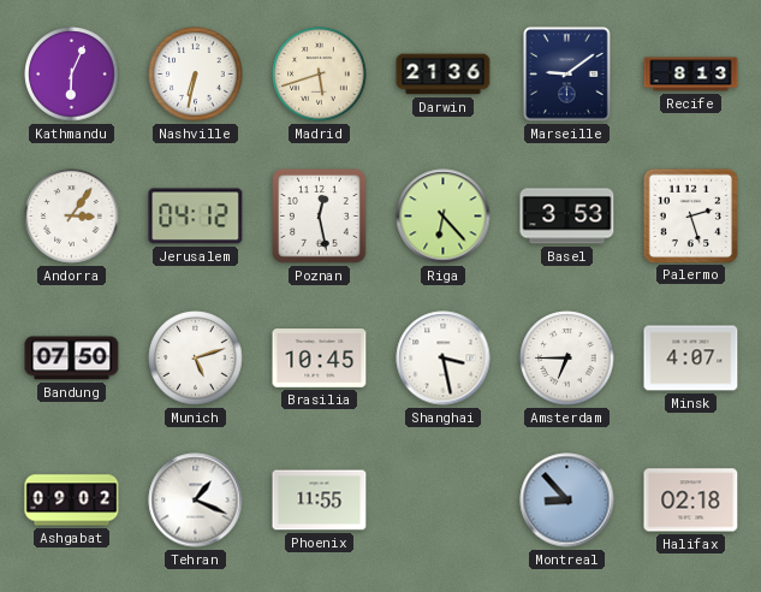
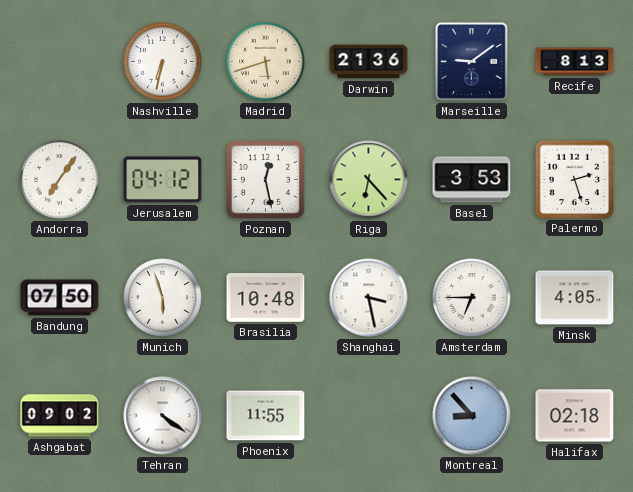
Kathmandu: 6:04 -> none
Andorra: 3:06 -> 7:06
Munich: 5:12 -> 5:57
Brasilia: 10:45 -> 10:48
Minsk: 4:07 -> 4:05
Tehran: 1:19 -> 4:21
